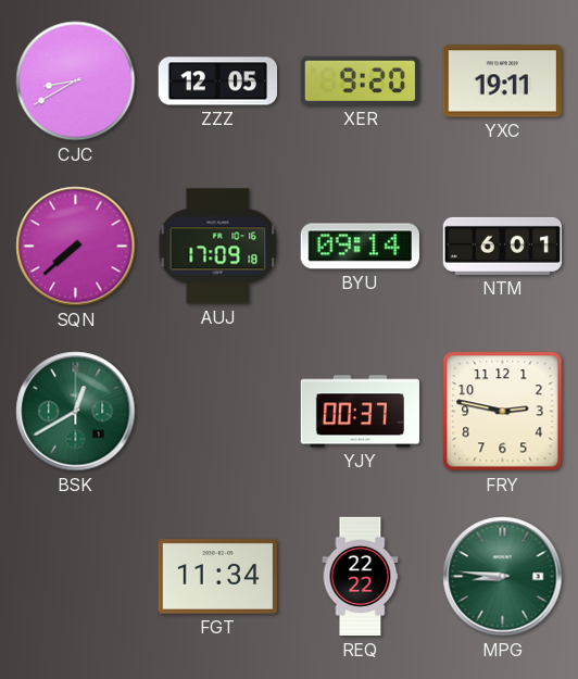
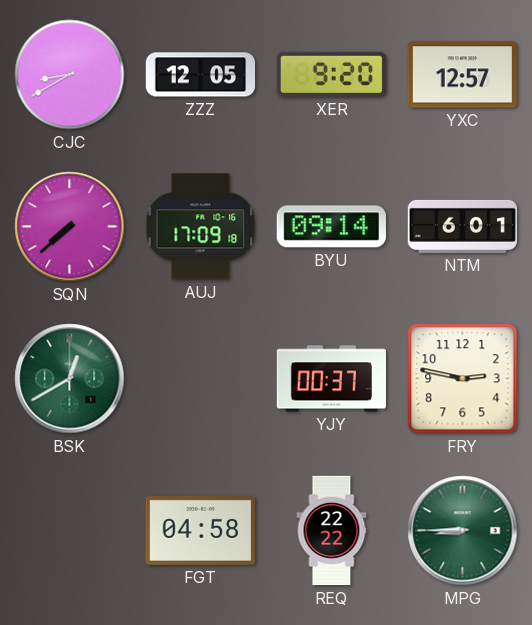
YXC: 19:11 -> 12:57
FGT: 11:34 -> 04:58
MPG: 8:46 -> 8:45
